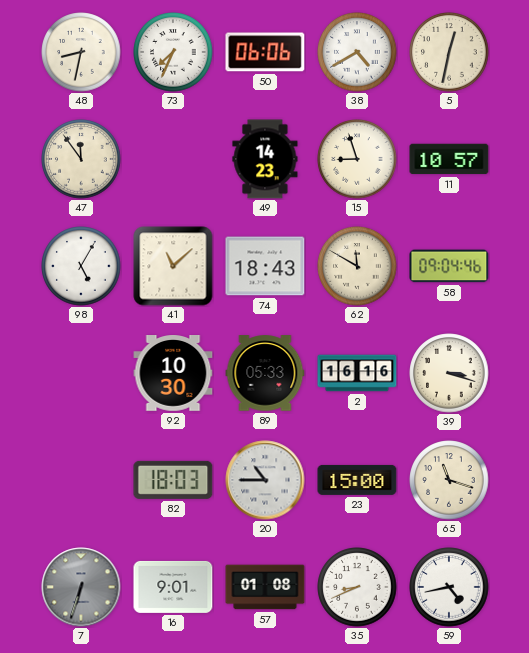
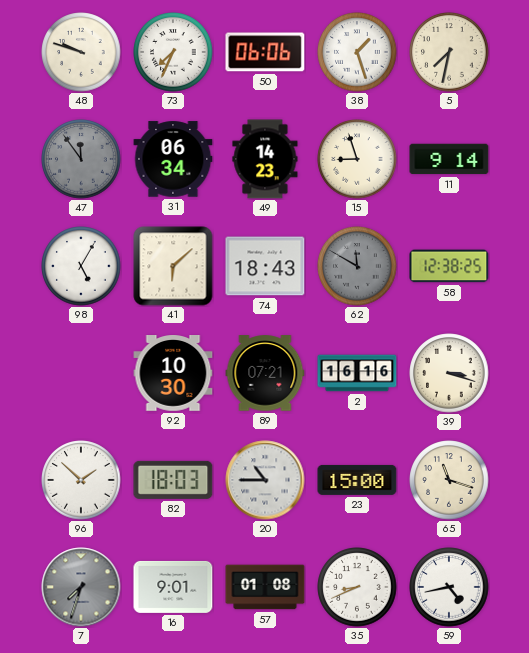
48: 8:32 -> 9:48
38: 4:40 -> 1:27
5: 12:32 -> 7:32
47 dial: cream -> grey
31: none -> 06:34
11: 10:57 -> 9:14
41: 11:08 -> 6:08
62 dial: cream -> grey
58: 09:04 -> 12:38
89: 05:33 -> 07:21
96: none -> 1:52
7: 6:33 -> 7:33
